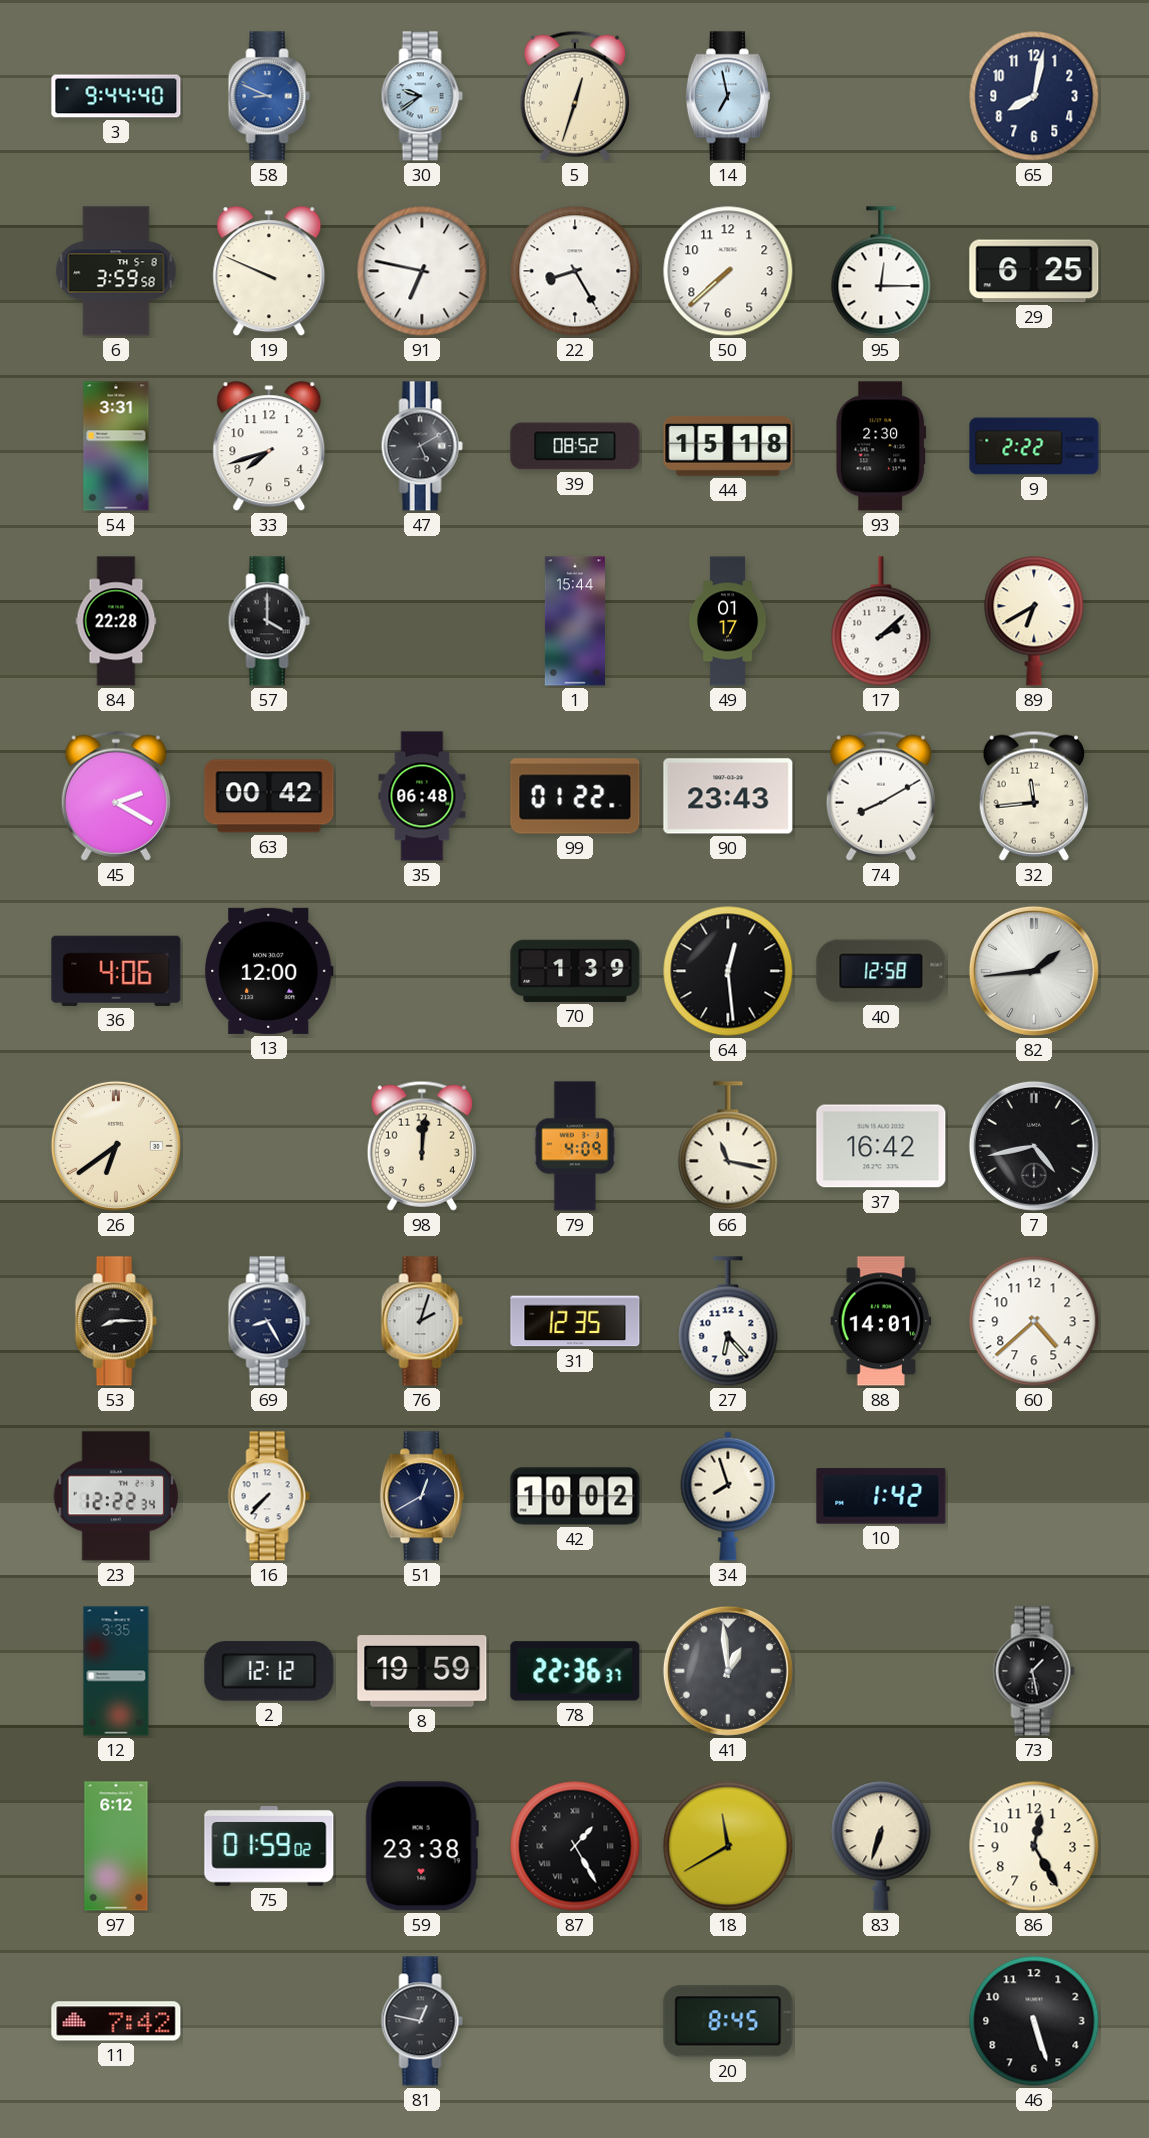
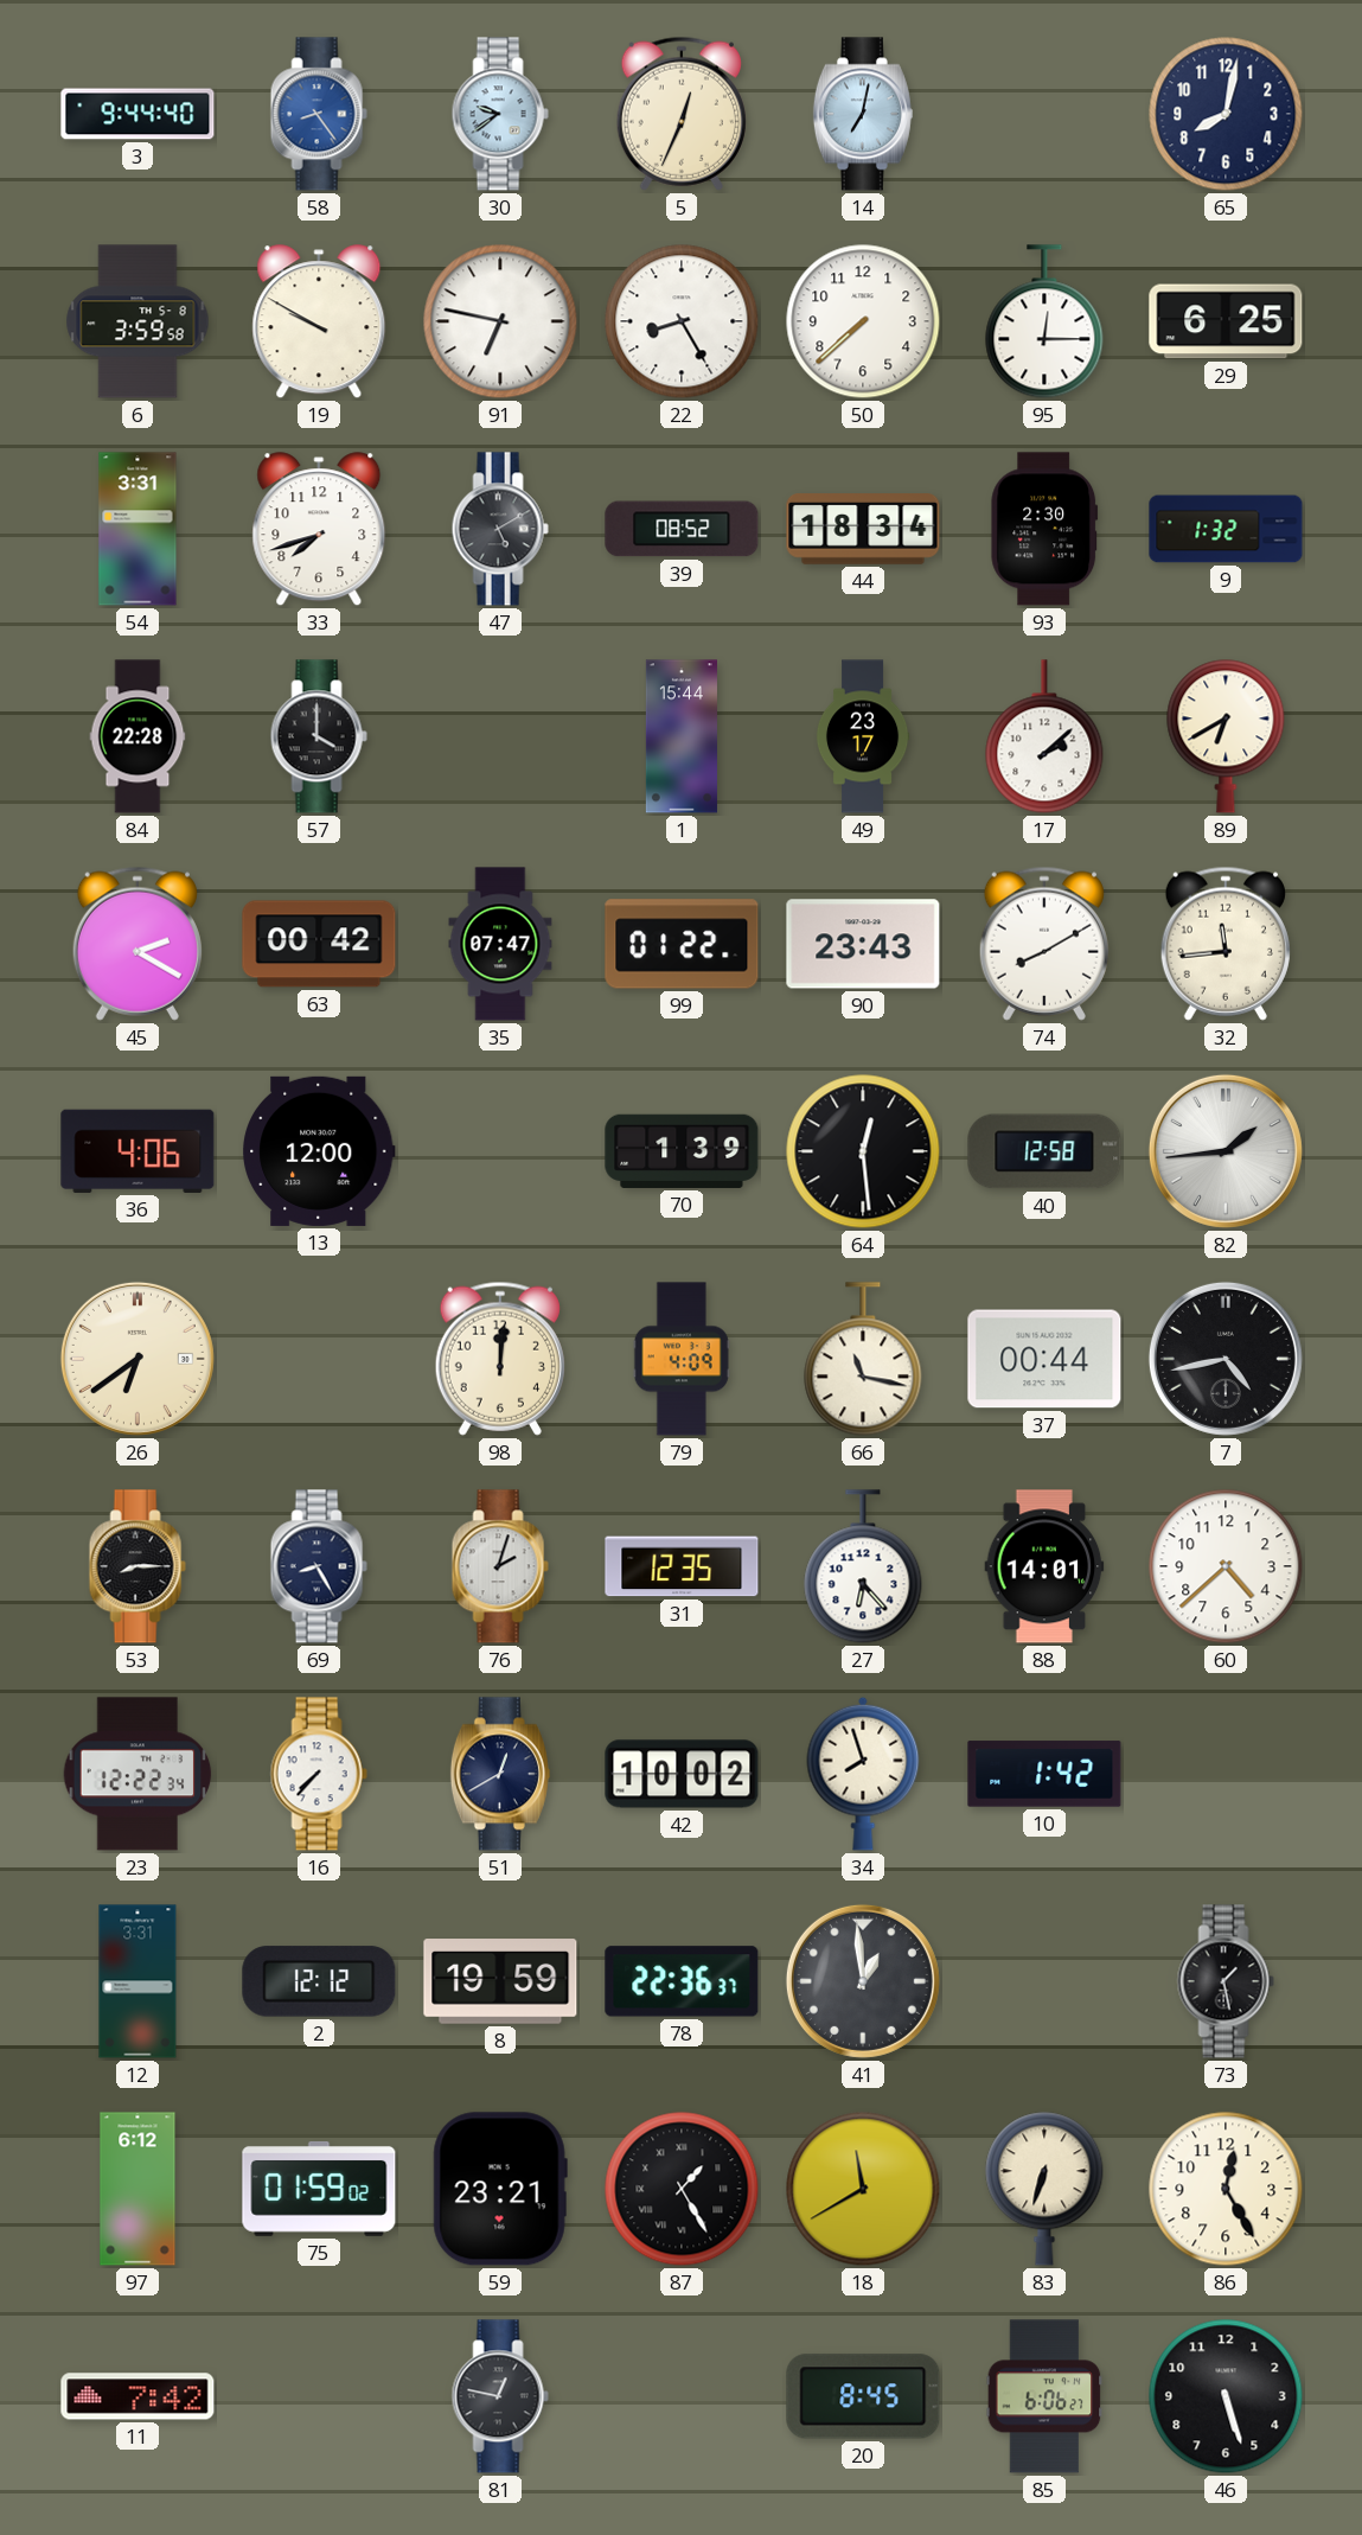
58: 8:49 -> 8:24
5: 12:33 -> 12:34
14: 6:58 -> 7:02
19: 9:49 -> 9:50
44: 15:18 -> 18:34
9: 2:22 -> 1:32
49: 01:17 -> 23:17
35: 06:48 -> 07:47
37: 16:42 -> 00:44
12: 3:35 -> 3:31
59: 23:38 -> 23:21
85: none -> 6:06
